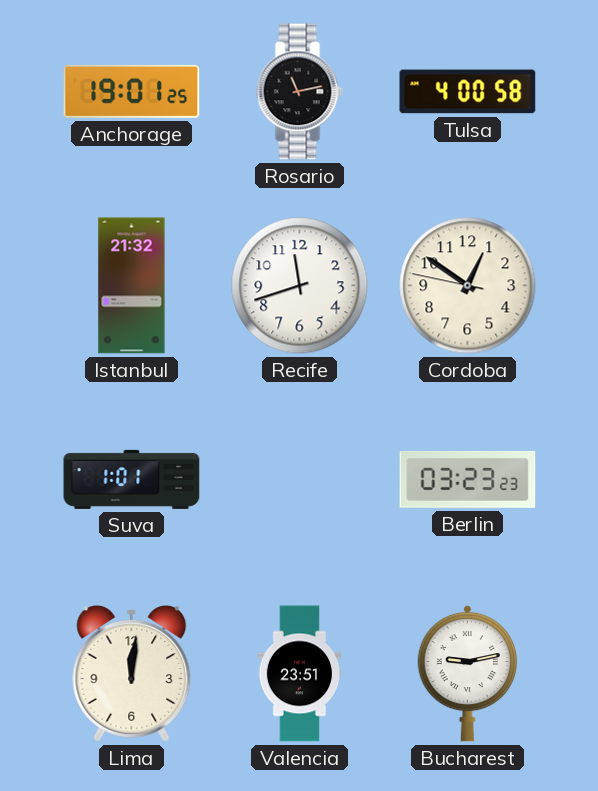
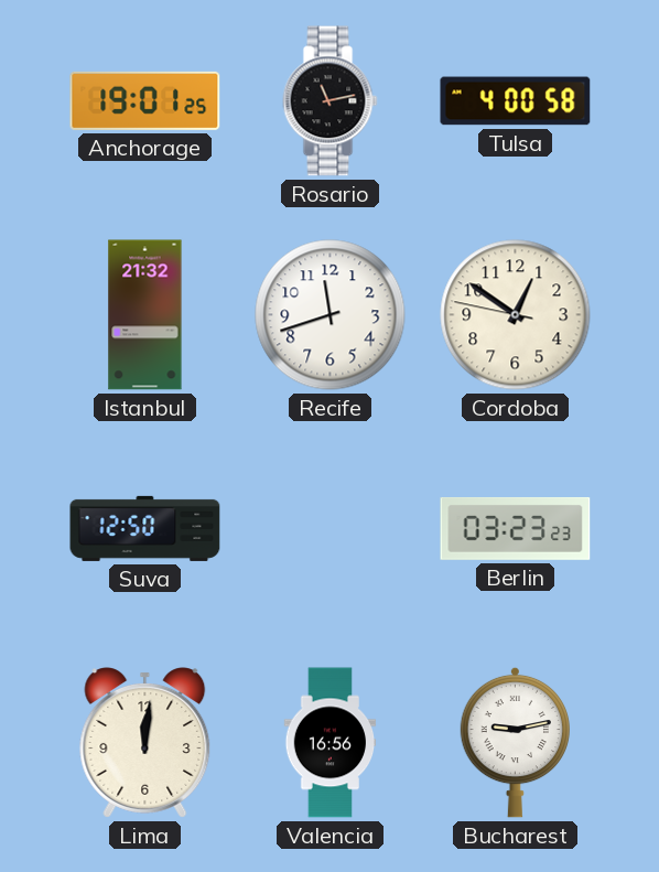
Suva: 1:01 -> 12:50
Valencia: 23:51 -> 16:56
